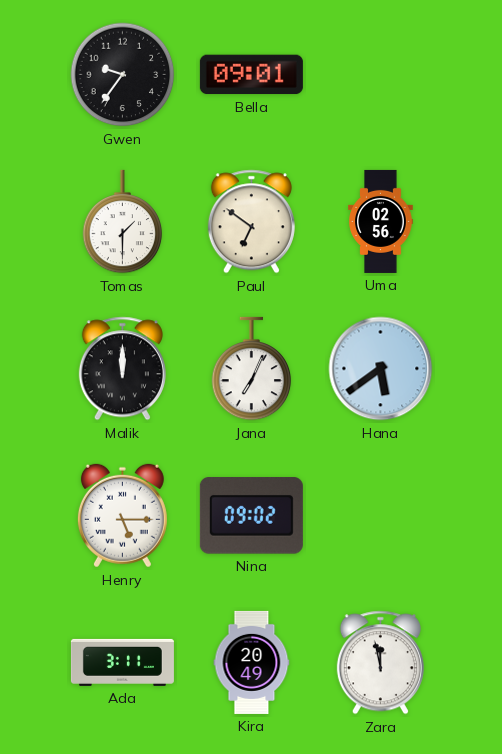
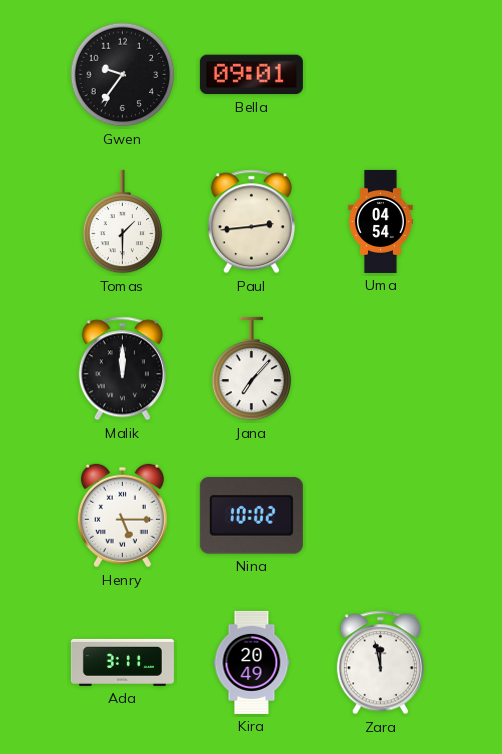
Paul: 6:51 -> 2:44
Uma: 02:56 -> 04:54
Jana: 7:04 -> 7:07
Hana: 5:39 -> none
Nina: 09:02 -> 10:02
